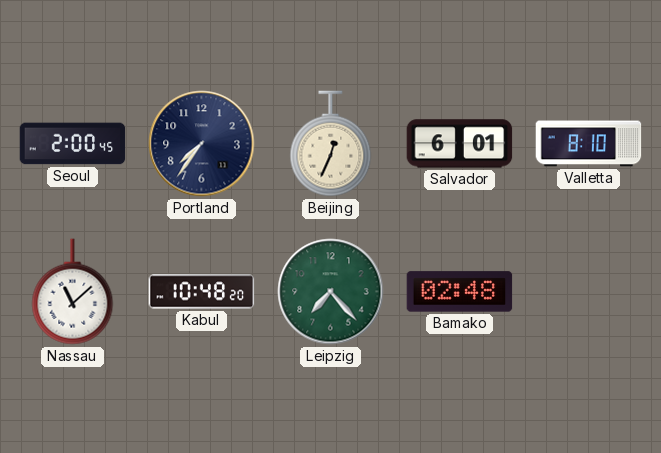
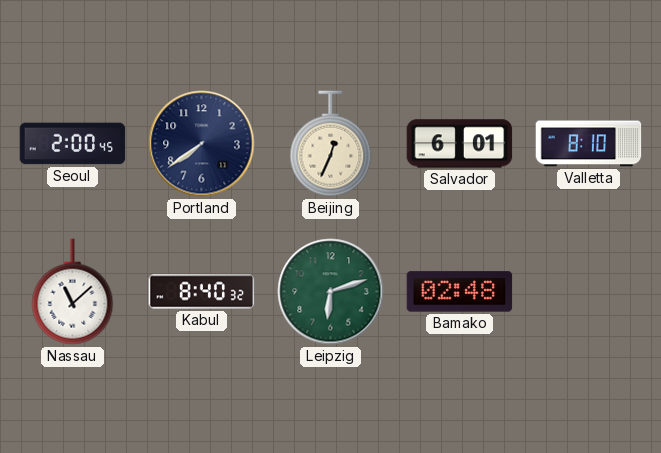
Portland: 7:36 -> 7:39
Kabul: 10:48 -> 8:40
Leipzig: 7:23 -> 6:12
